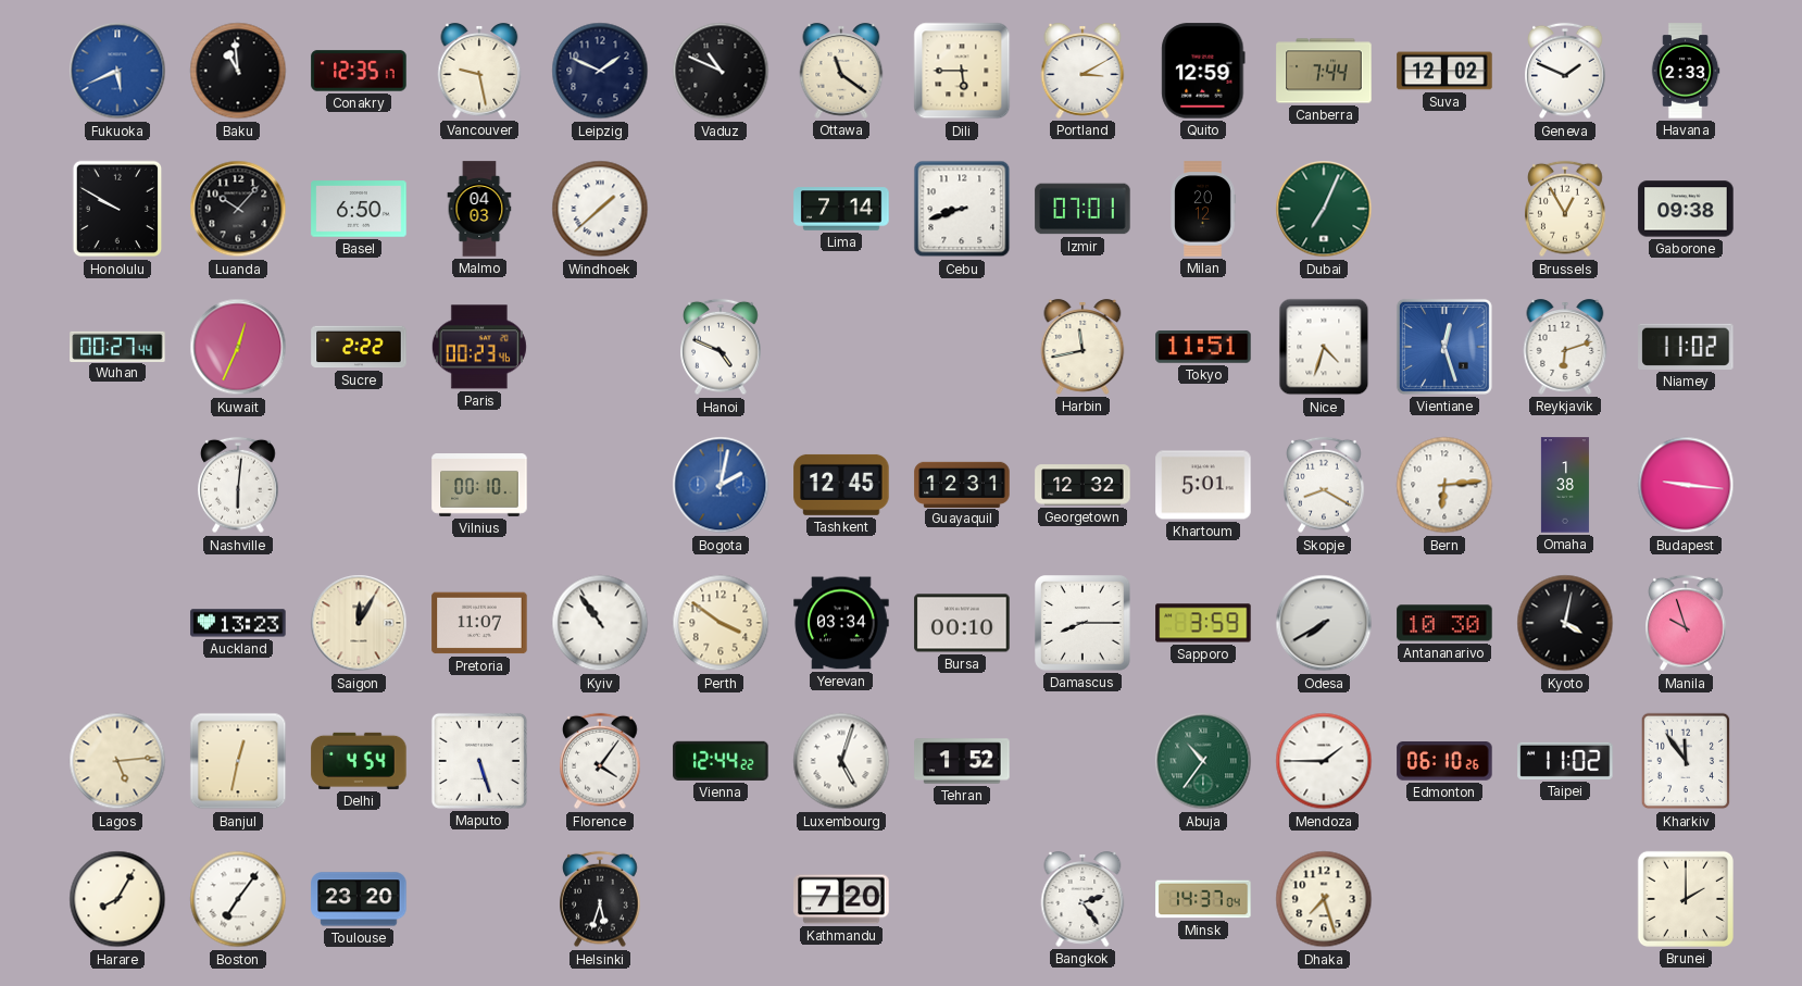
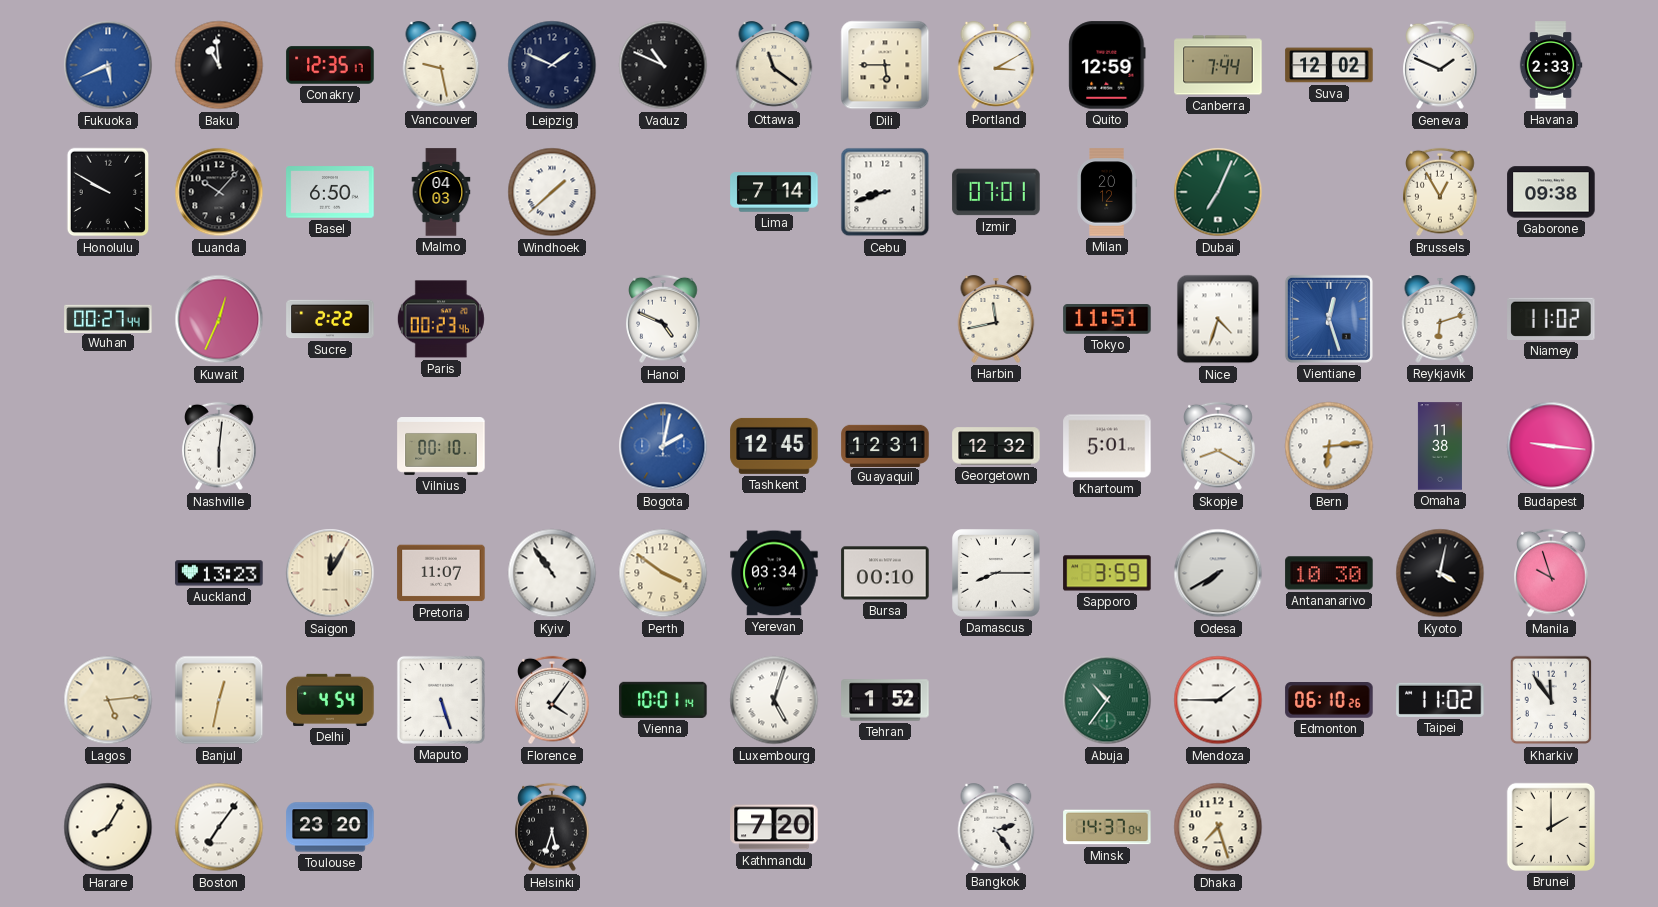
Omaha: 1:38 -> 11:38
Vienna: 12:44 -> 10:01
